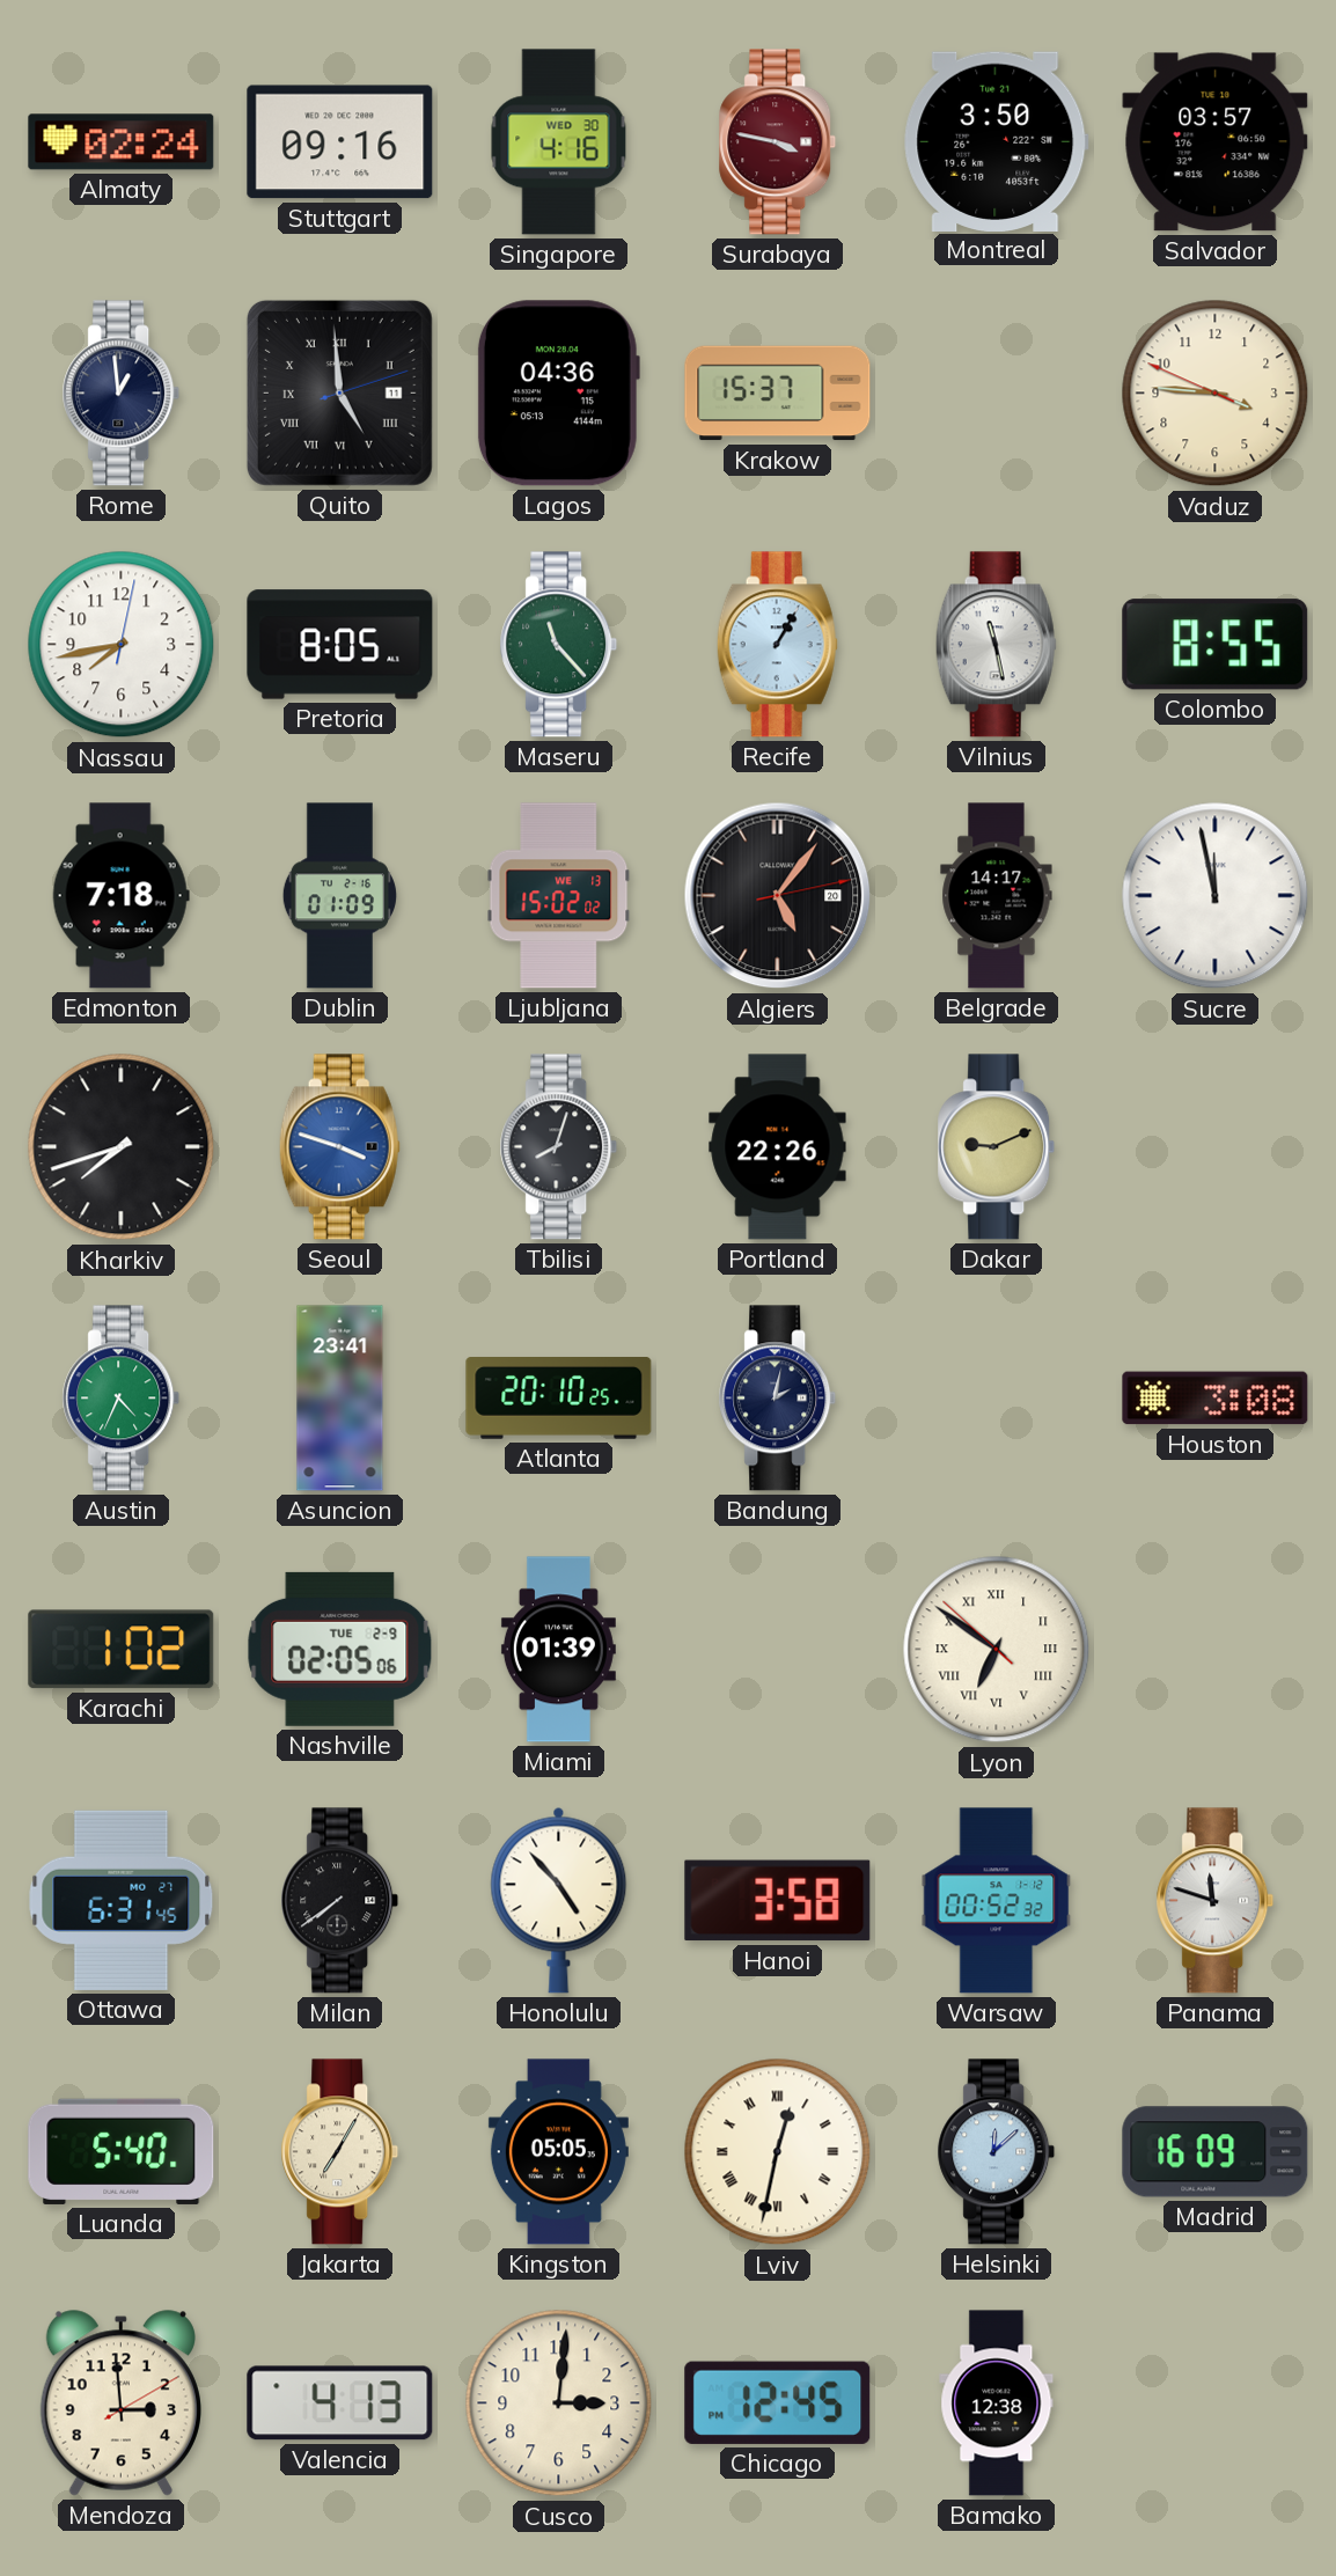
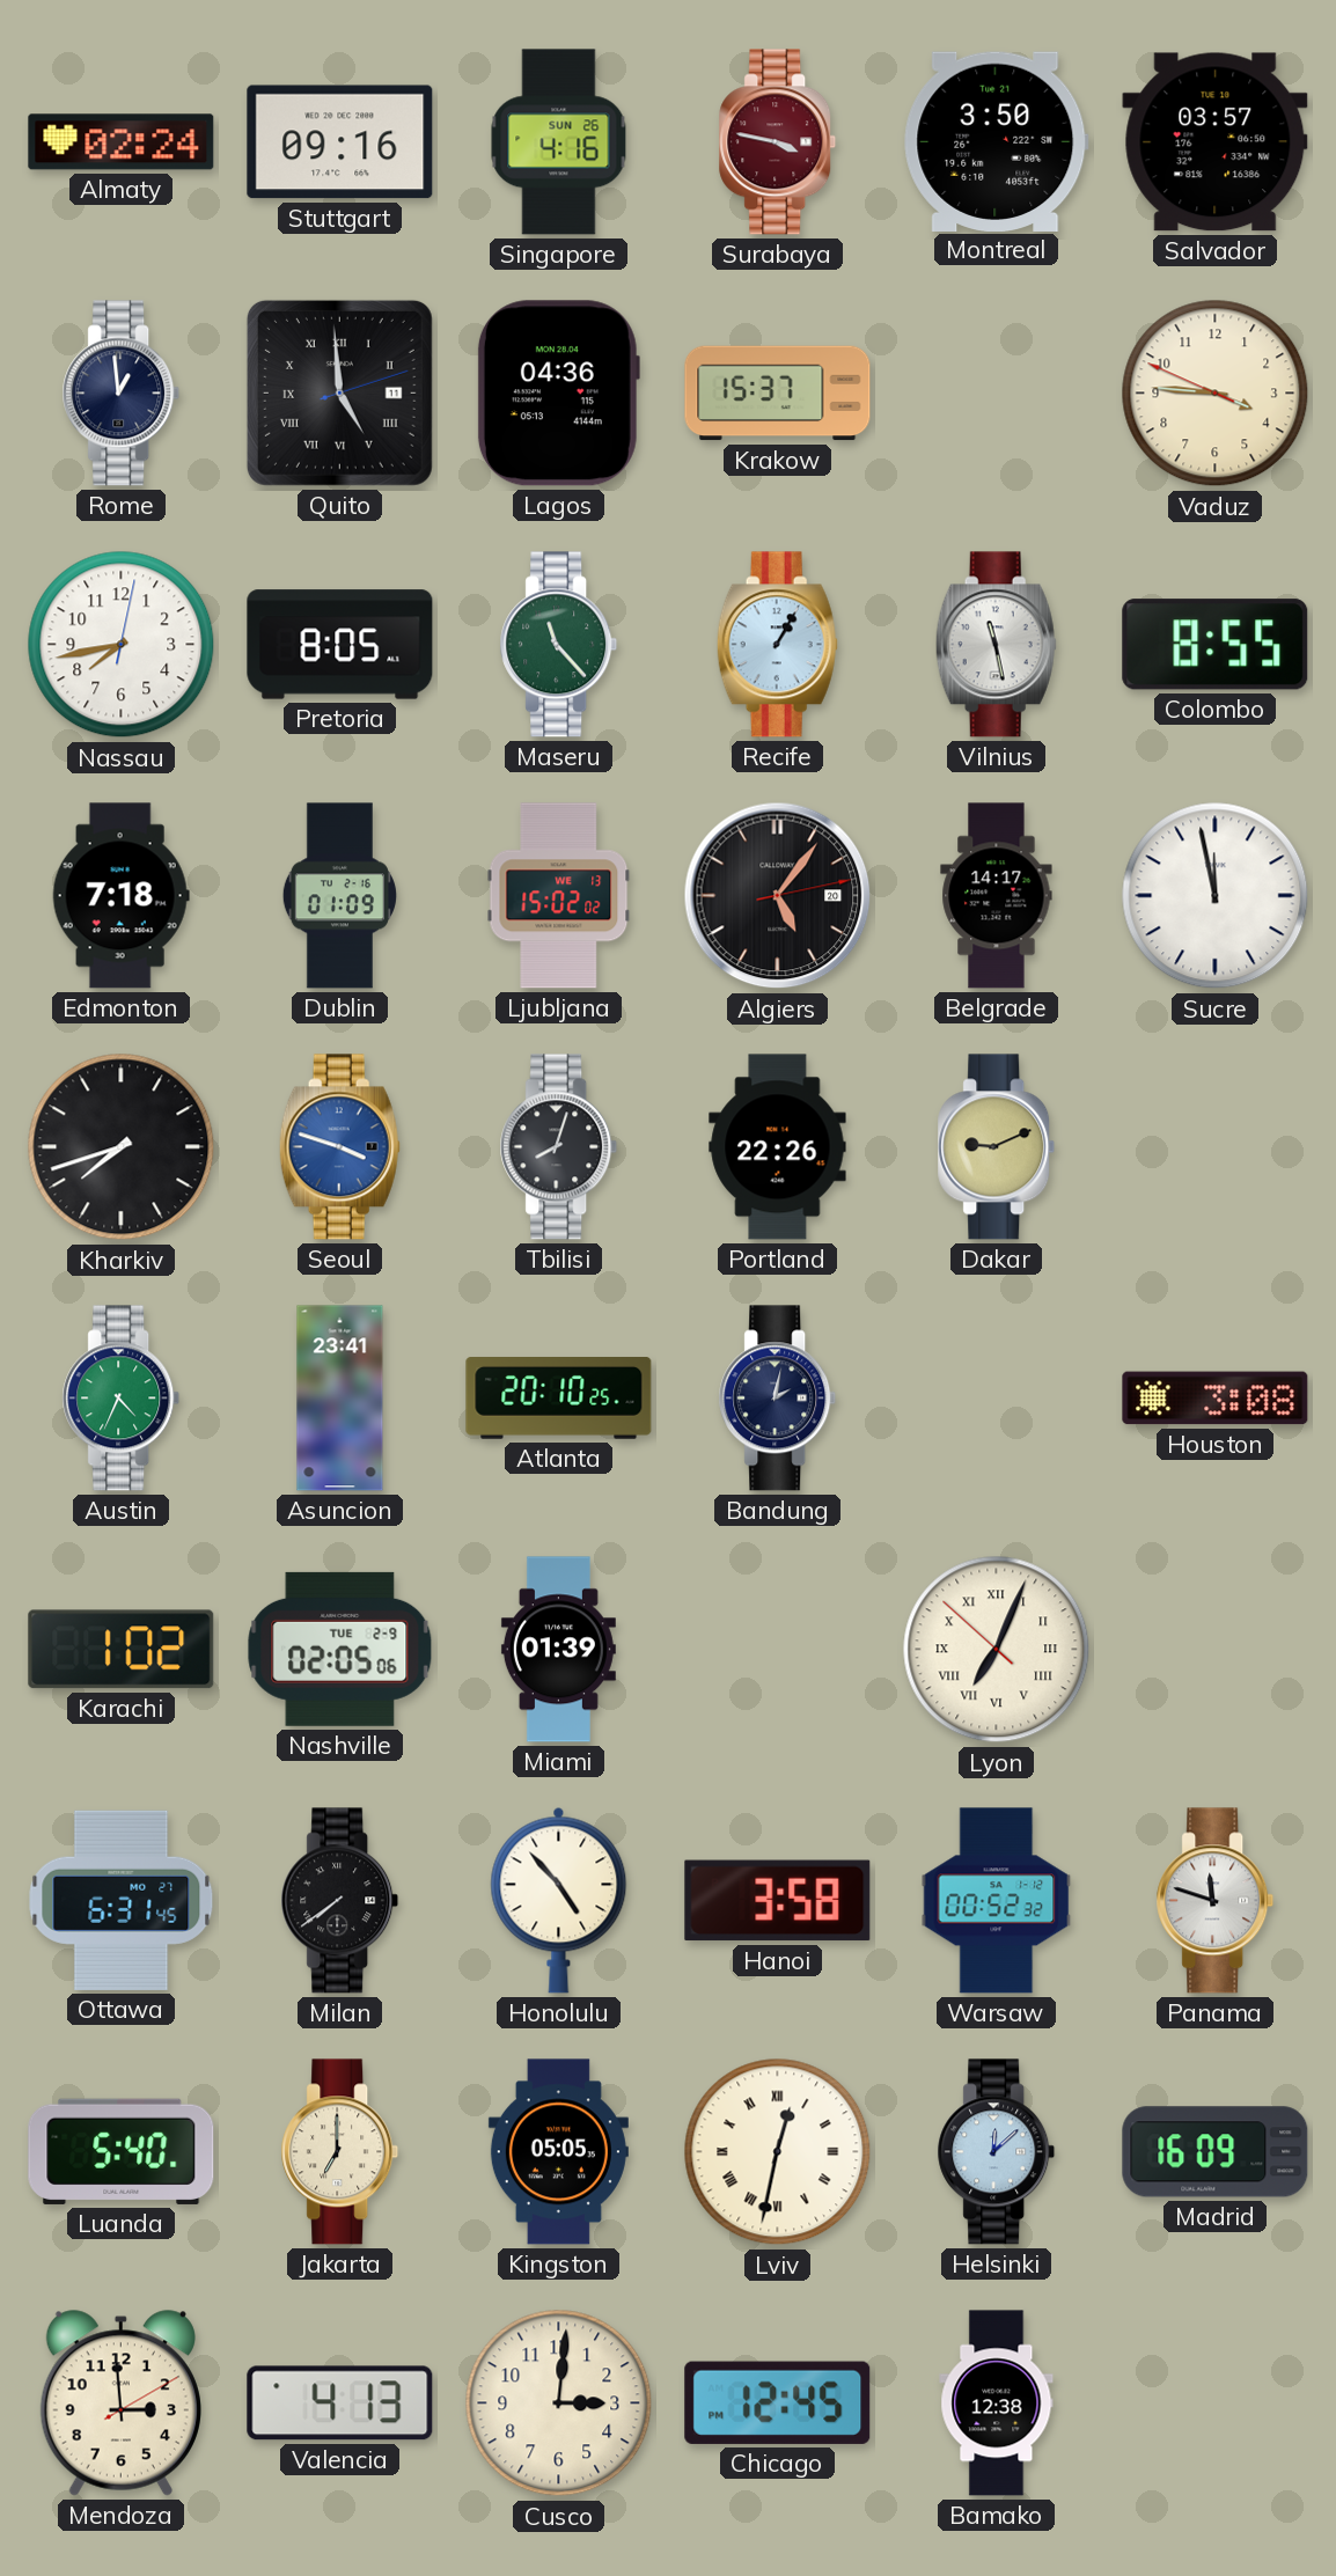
Singapore date: WED 30 -> SUN 26
Lyon: 6:50 -> 7:03
Jakarta: 7:05 -> 7:00
